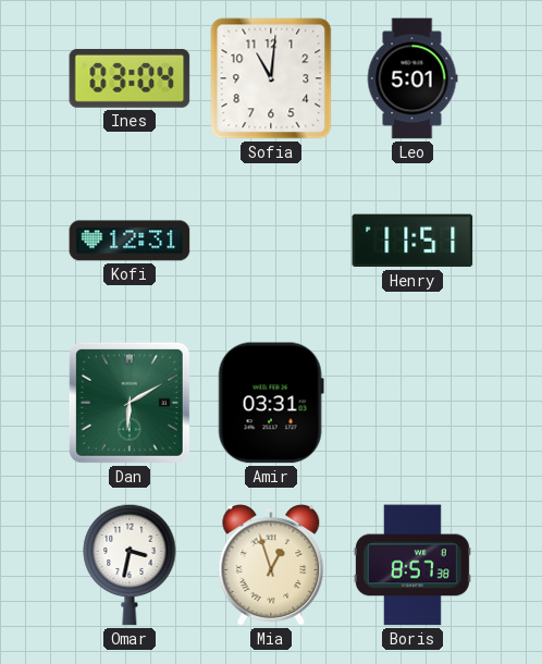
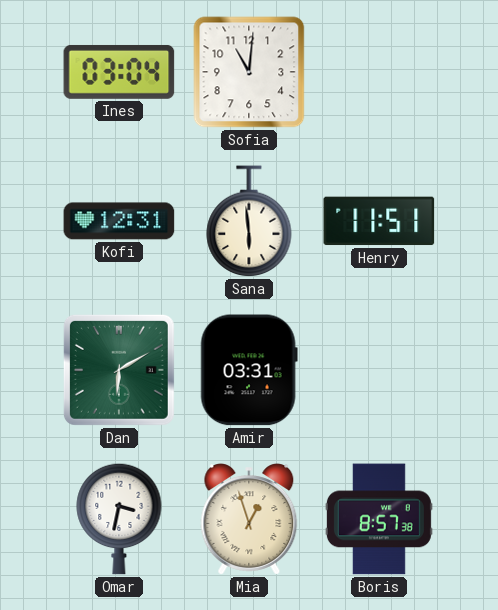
Leo: 5:01 -> none
Sana: none -> 5:59
